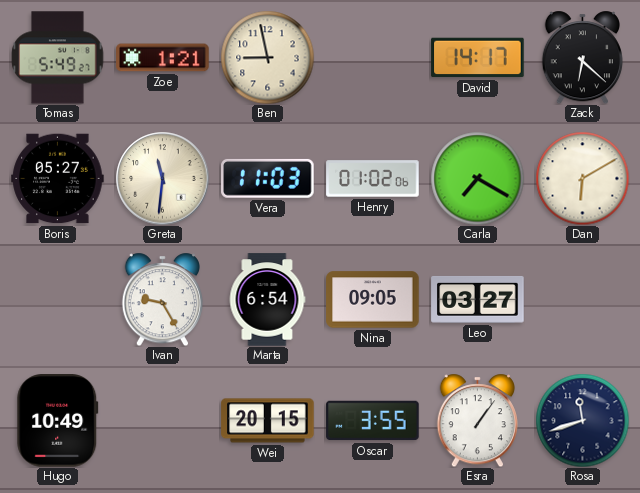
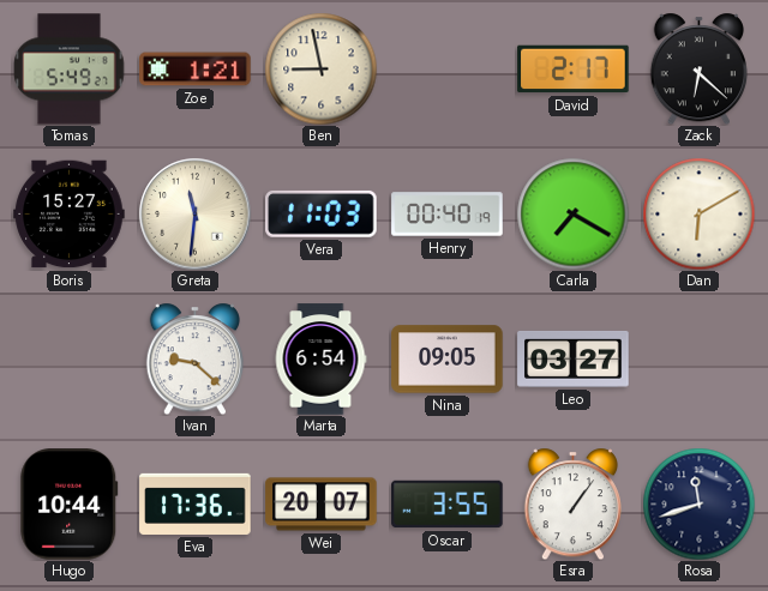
David: 14:17 -> 2:17
Boris: 05:27 -> 15:27
Henry: 01:02 -> 00:40
Ivan: 9:25 -> 9:22
Hugo: 10:49 -> 10:44
Eva: none -> 17:36
Wei: 20:15 -> 20:07
